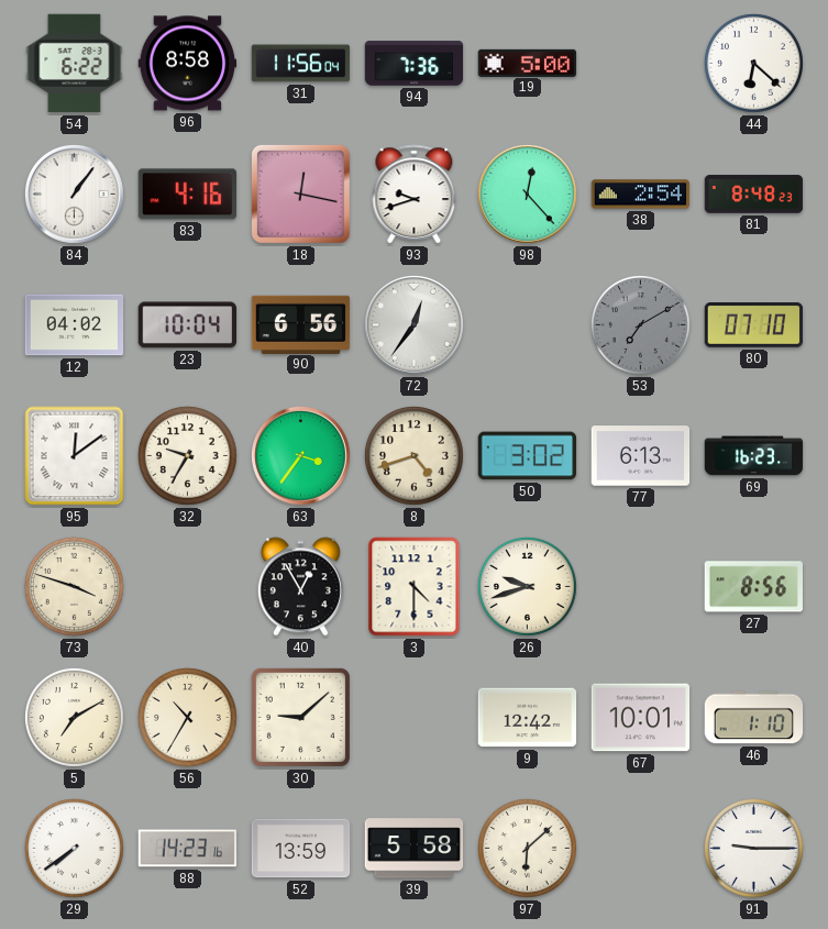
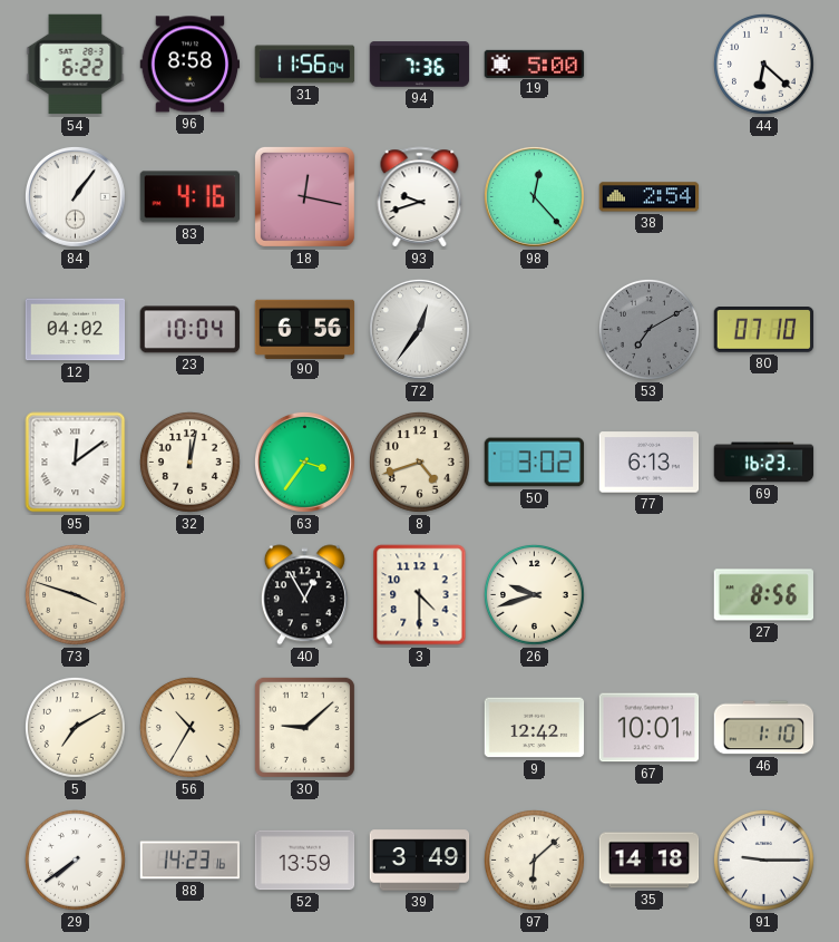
81: 8:48 -> none
32: 9:35 -> 12:02
39: 5:58 -> 3:49
35: none -> 14:18
